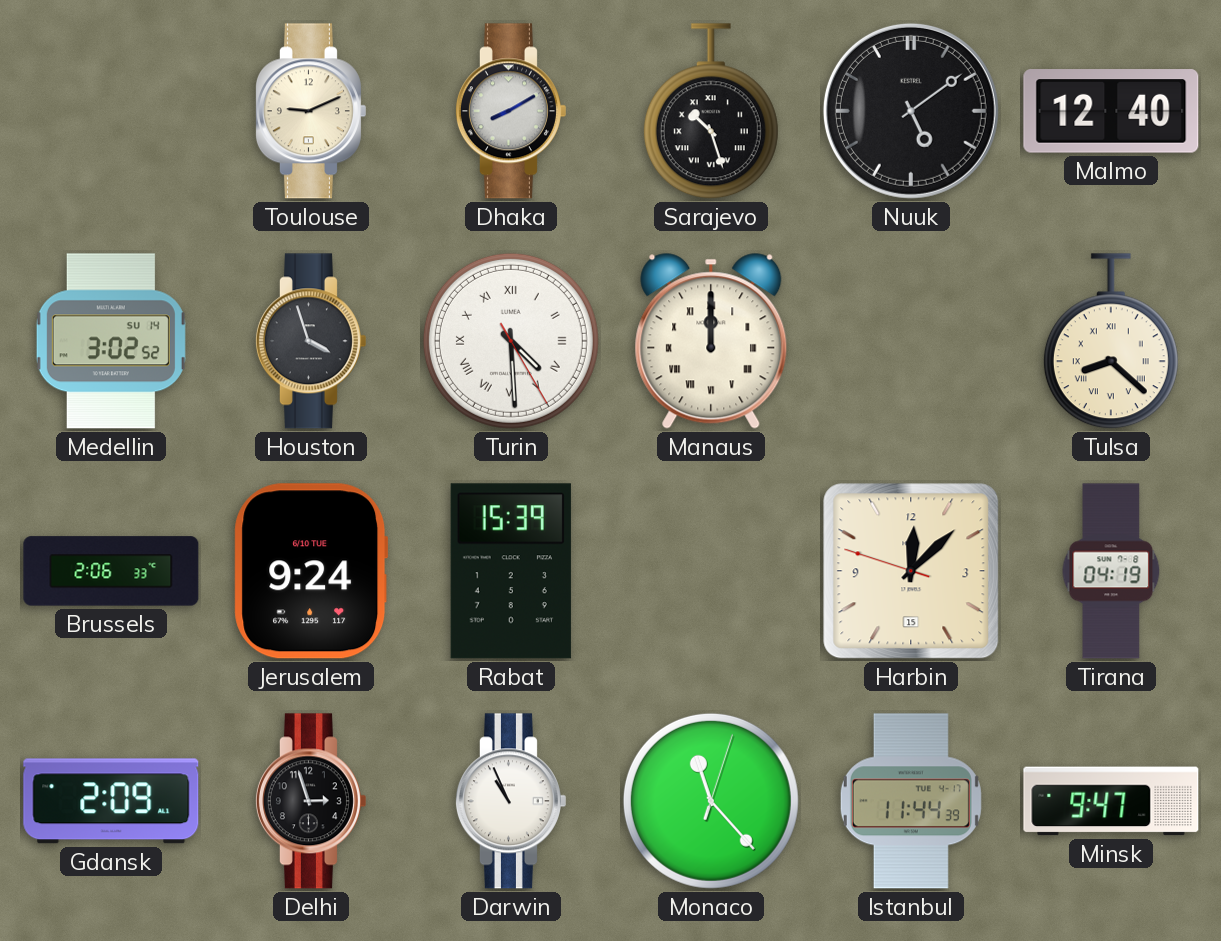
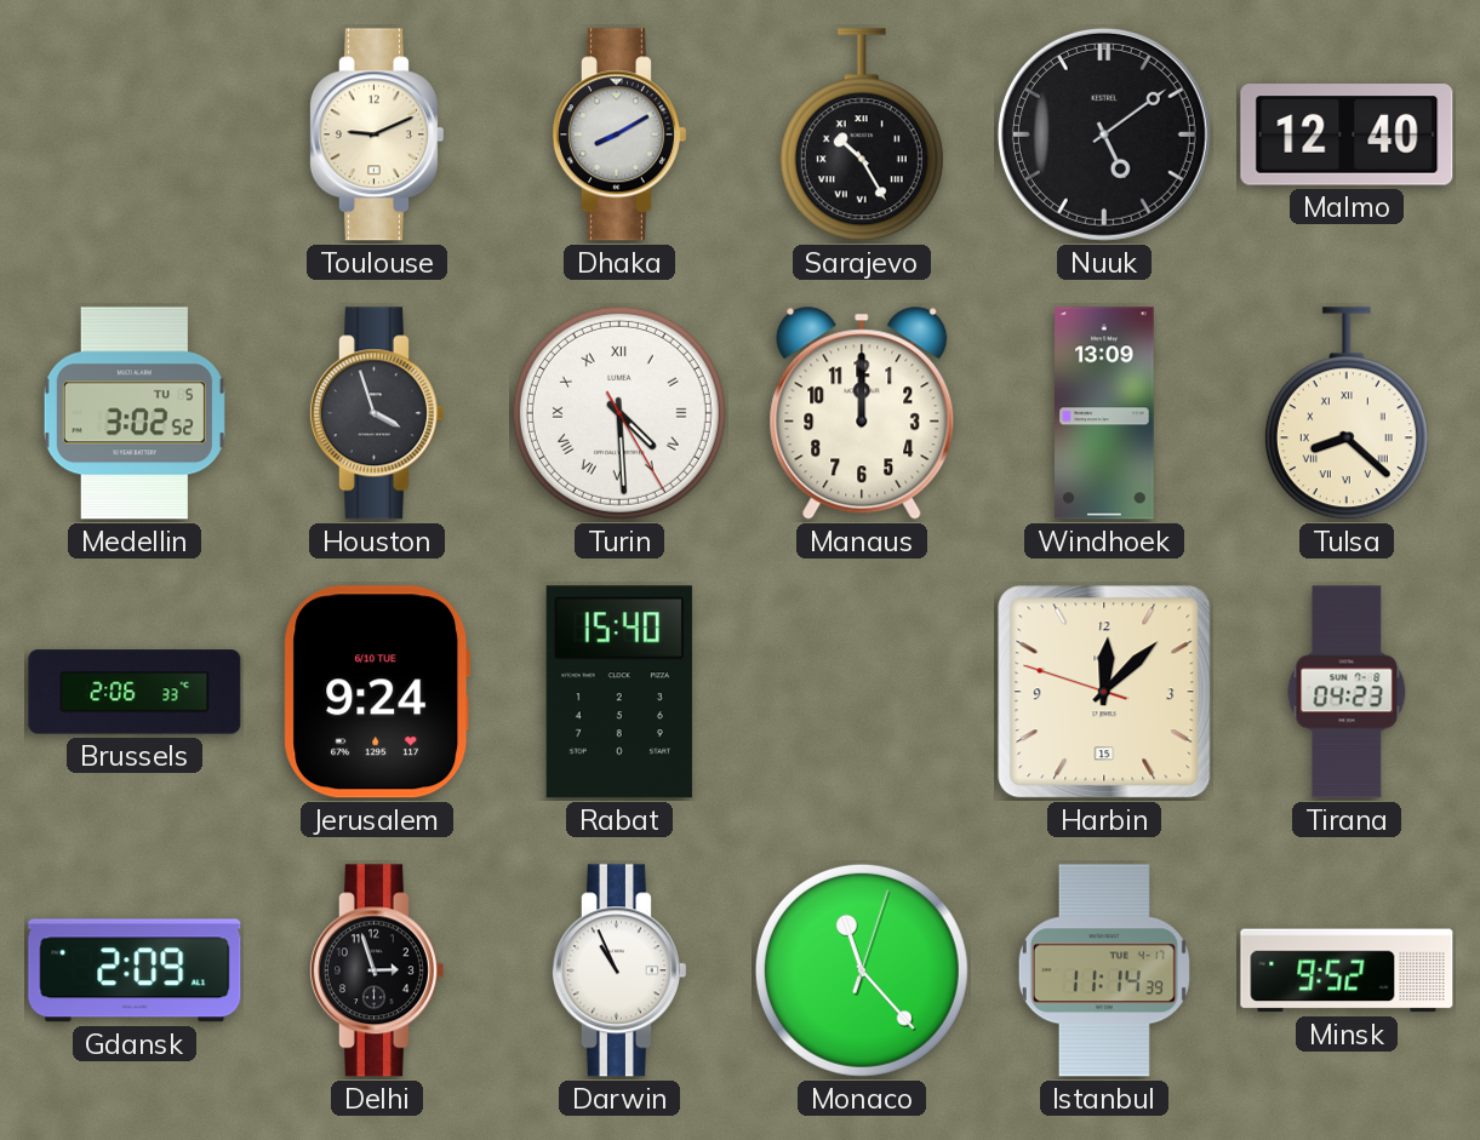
Sarajevo: 10:27 -> 10:25
Medellin date: SU 14 -> TU 5
Manaus numerals: Roman -> Arabic
Windhoek: none -> 13:09
Rabat: 15:39 -> 15:40
Tirana: 04:19 -> 04:23
Istanbul: 11:44 -> 11:14
Minsk: 9:47 -> 9:52
